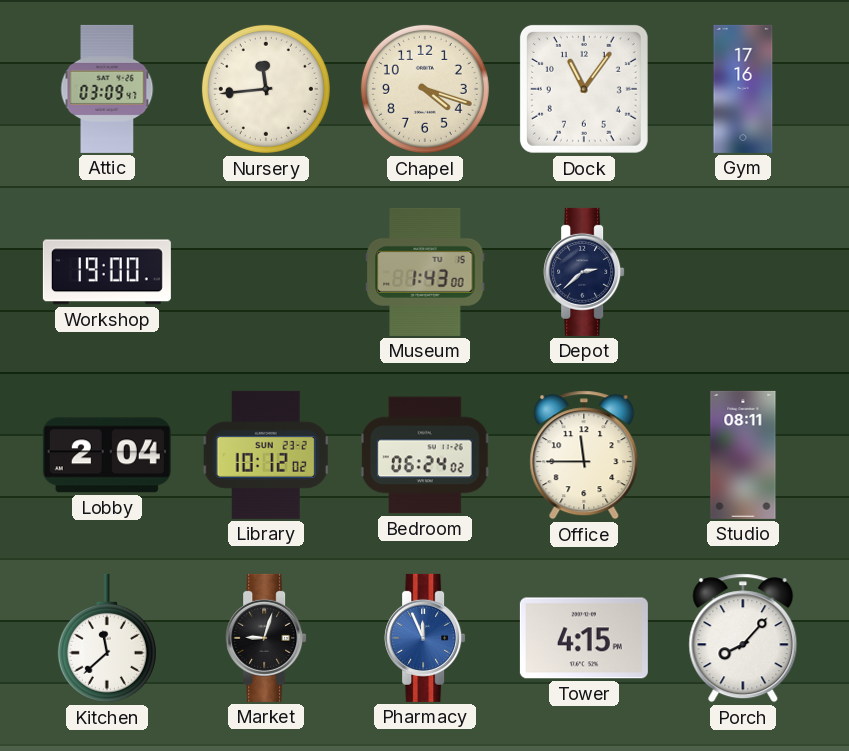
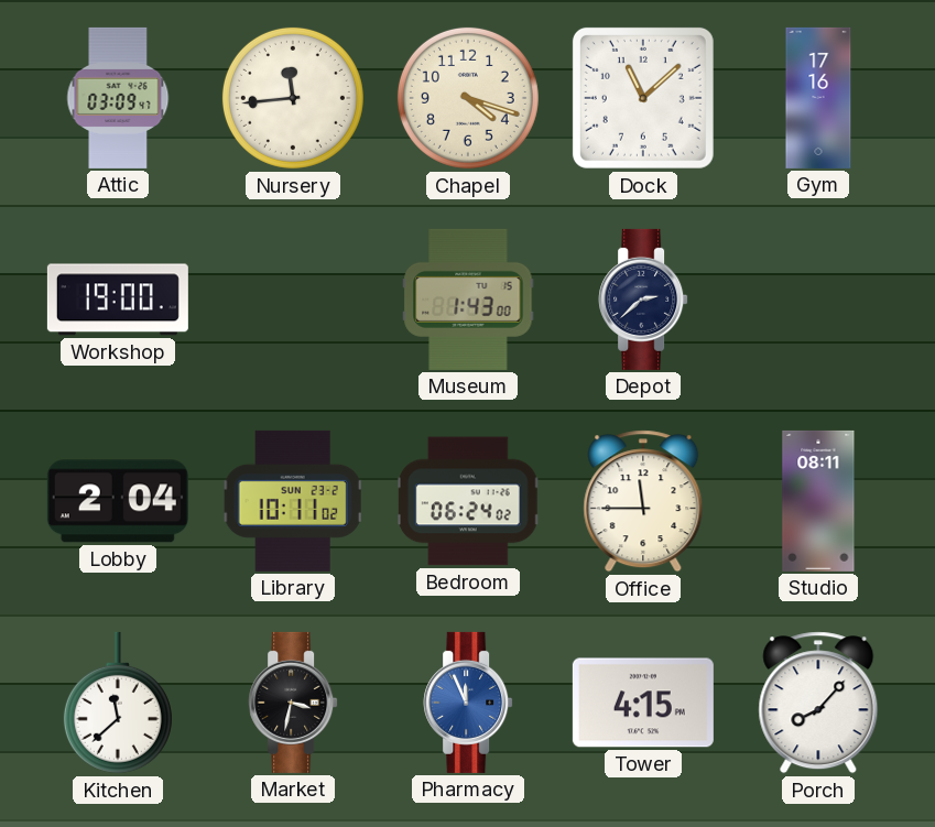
Dock: 11:06 -> 11:08
Library: 10:12 -> 10:11
Market: 9:03 -> 3:32
